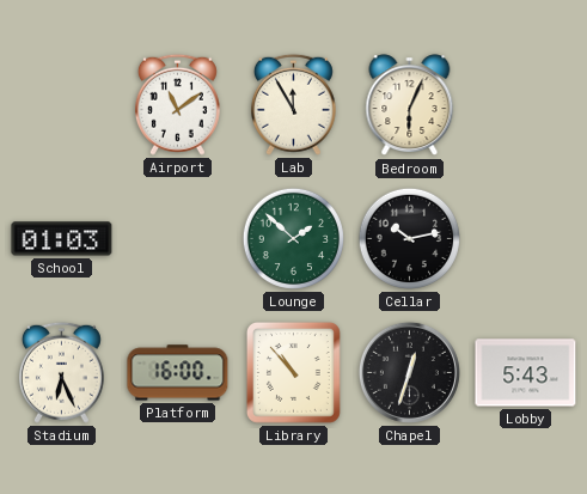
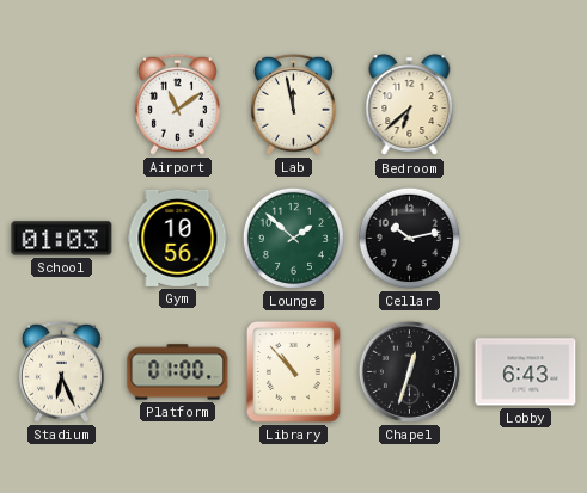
Lab: 11:55 -> 11:58
Bedroom: 6:04 -> 6:38
Gym: none -> 10:56
Platform: 16:00 -> 01:00
Lobby: 5:43 -> 6:43
